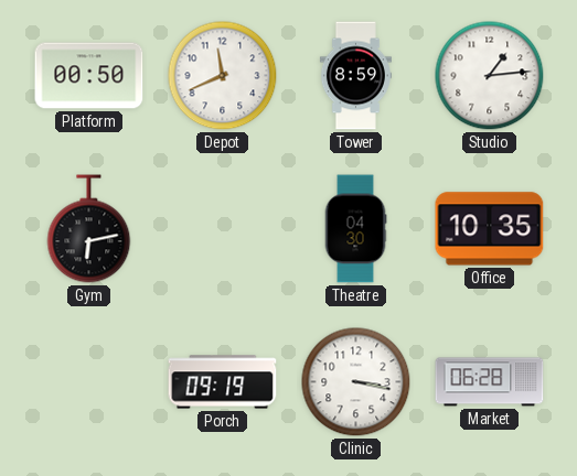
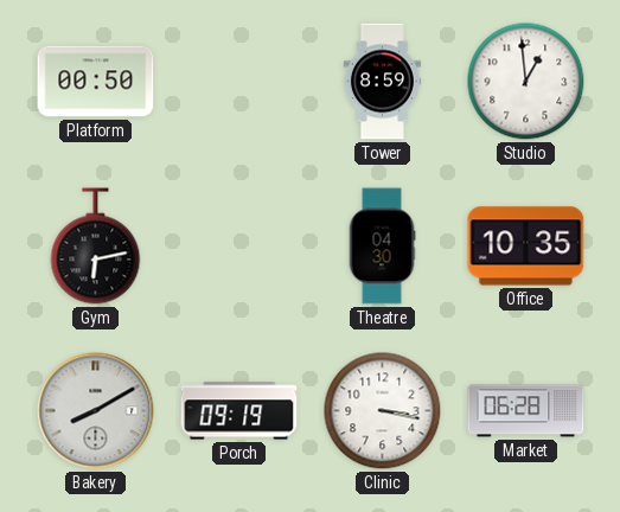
Depot: 11:41 -> none
Studio: 1:14 -> 12:59
Bakery: none -> 8:10
